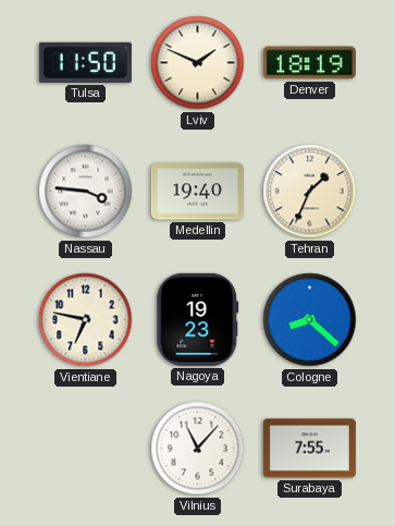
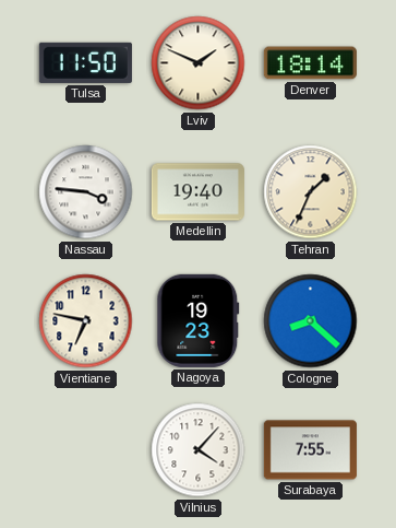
Denver: 18:19 -> 18:14
Vilnius: 11:07 -> 4:07
